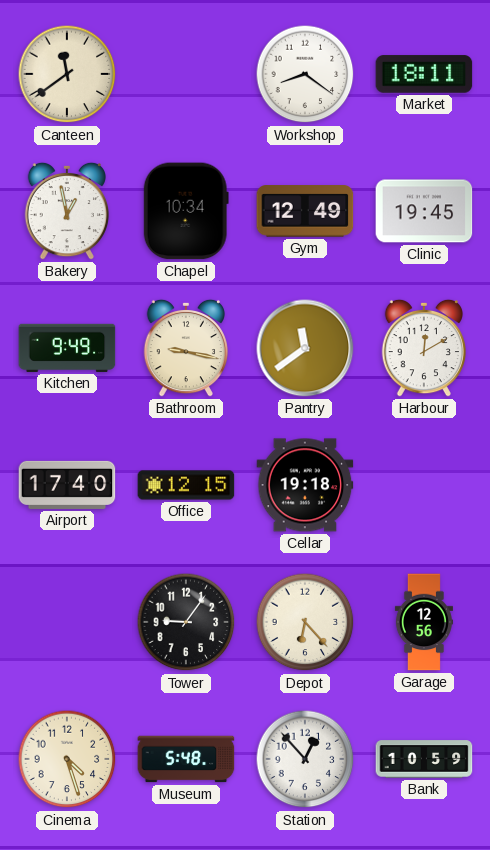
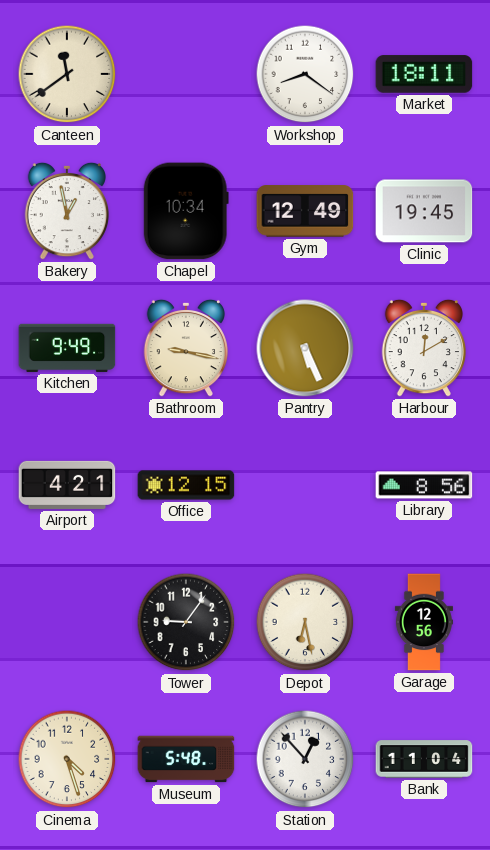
Pantry: 11:39 -> 5:26
Airport: 17:40 -> 4:21
Cellar: 19:18 -> none
Library: none -> 8:56
Depot: 6:23 -> 6:28
Bank: 10:59 -> 11:04
